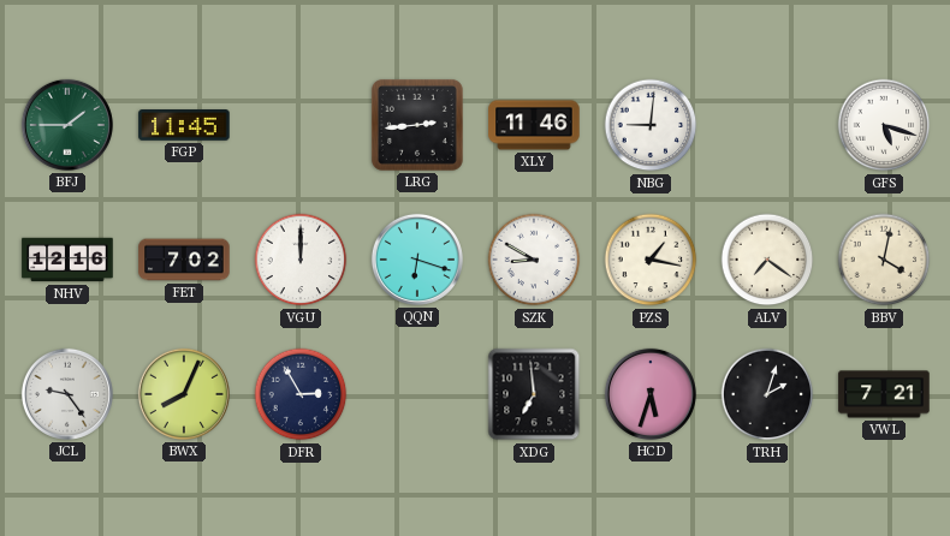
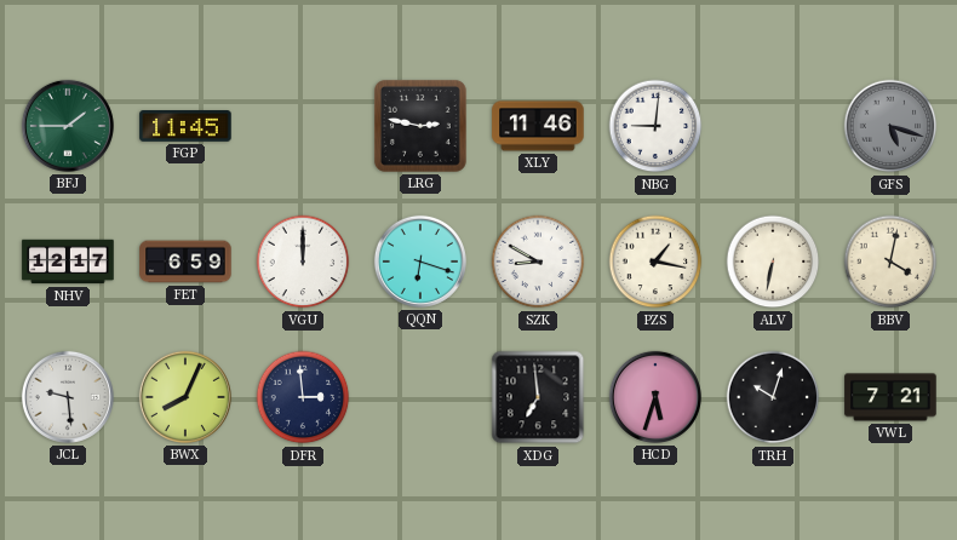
LRG: 2:44 -> 2:47
GFS dial: white -> grey
NHV: 12:16 -> 12:17
FET: 7:02 -> 6:59
ALV: 7:21 -> 6:32
JCL: 9:24 -> 9:29
DFR: 2:55 -> 2:59
TRH: 2:03 -> 10:03
